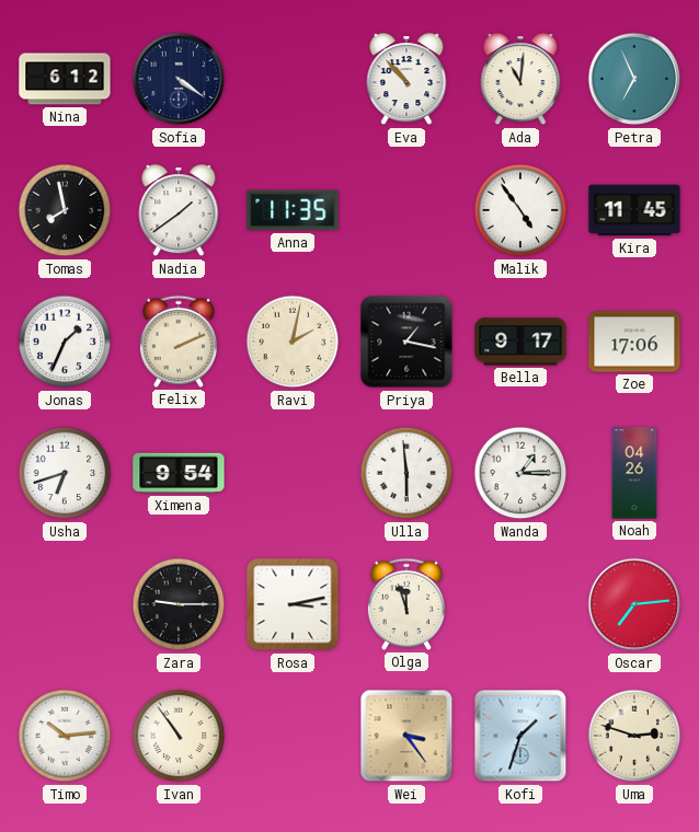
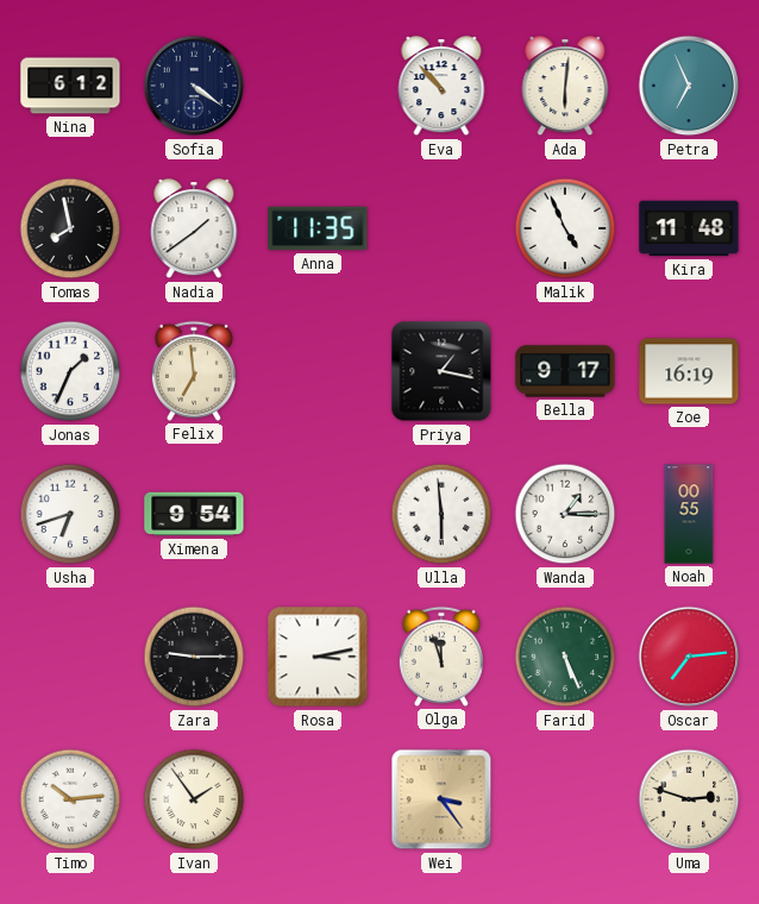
Ada: 11:01 -> 6:01
Malik: 4:54 -> 4:56
Kira: 11:45 -> 11:48
Felix: 2:11 -> 6:59
Ravi: 2:02 -> none
Zoe: 17:06 -> 16:19
Noah: 04:26 -> 00:55
Farid: none -> 5:26
Ivan: 10:54 -> 1:54
Kofi: 1:33 -> none
